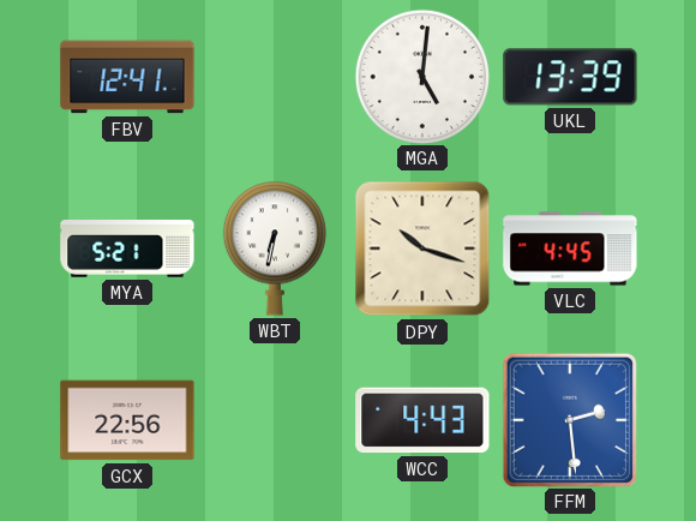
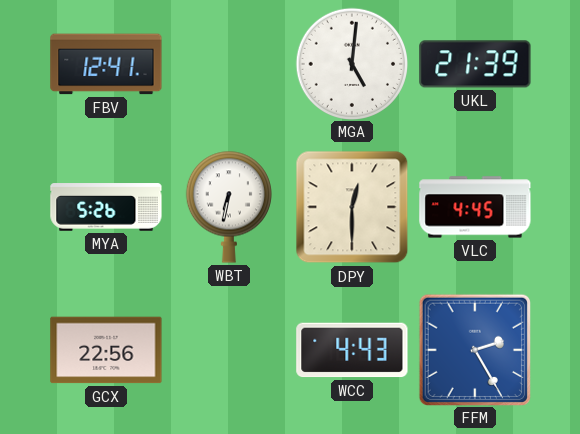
UKL: 13:39 -> 21:39
MYA: 5:21 -> 5:26
DPY: 10:18 -> 12:30
FFM: 2:29 -> 2:25
